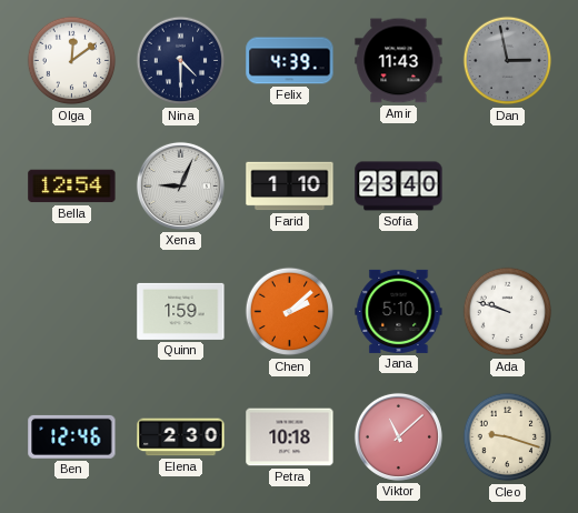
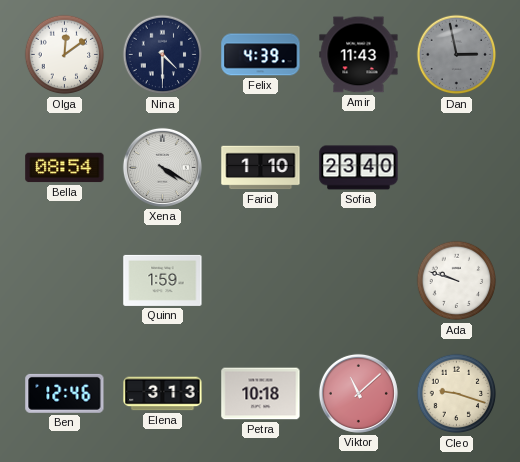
Bella: 12:54 -> 08:54
Xena: 9:04 -> 4:20
Chen: 2:08 -> none
Jana: 5:10 -> none
Elena: 2:30 -> 3:13
